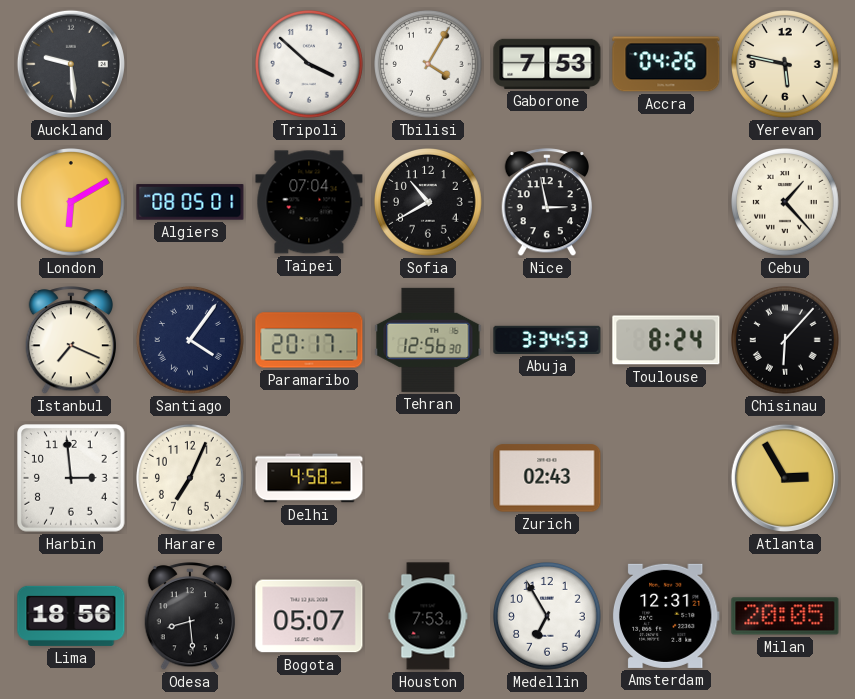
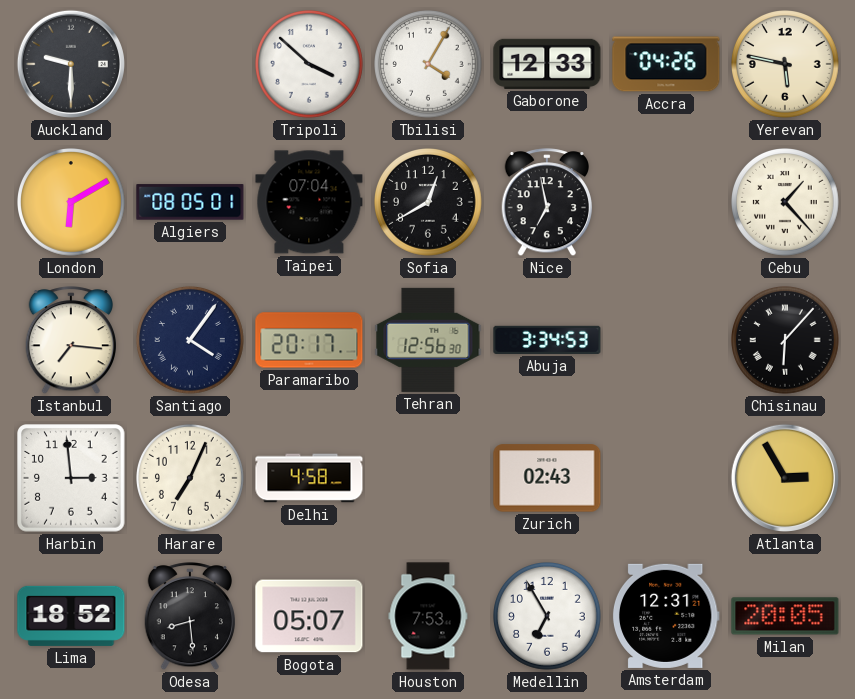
Auckland: 9:29 -> 9:30
Gaborone: 7:53 -> 12:33
Sofia: 10:40 -> 12:40
Nice: 2:58 -> 6:58
Istanbul: 7:19 -> 7:16
Toulouse: 8:24 -> none
Lima: 18:56 -> 18:52
